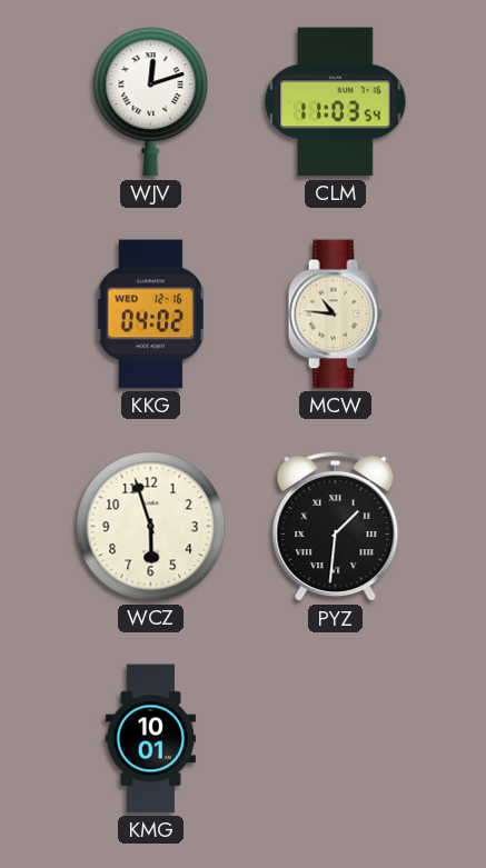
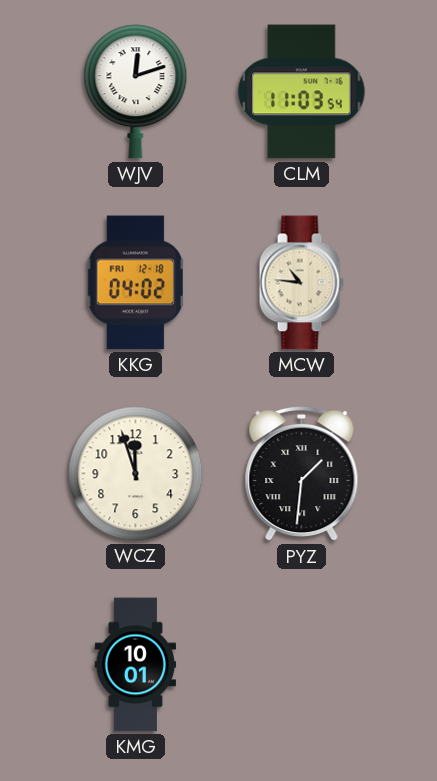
KKG date: WED 12-16 -> FRI 12-18
WCZ: 5:57 -> 11:57
